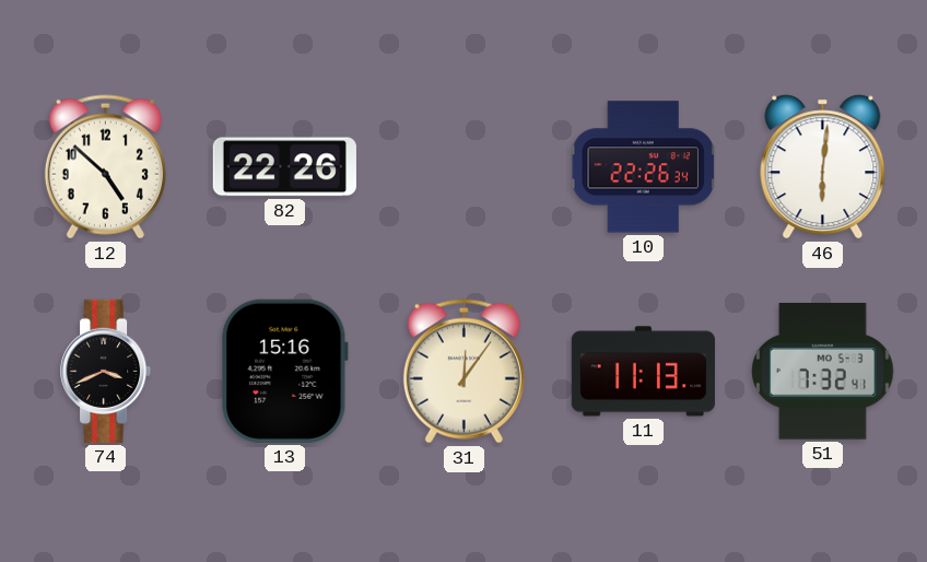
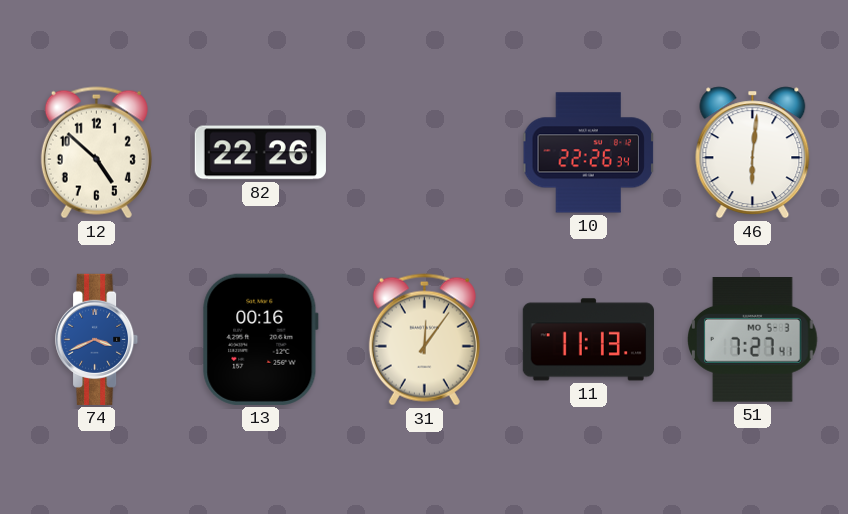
74 dial: black -> blue
13: 15:16 -> 00:16
51: 7:32 -> 7:27
